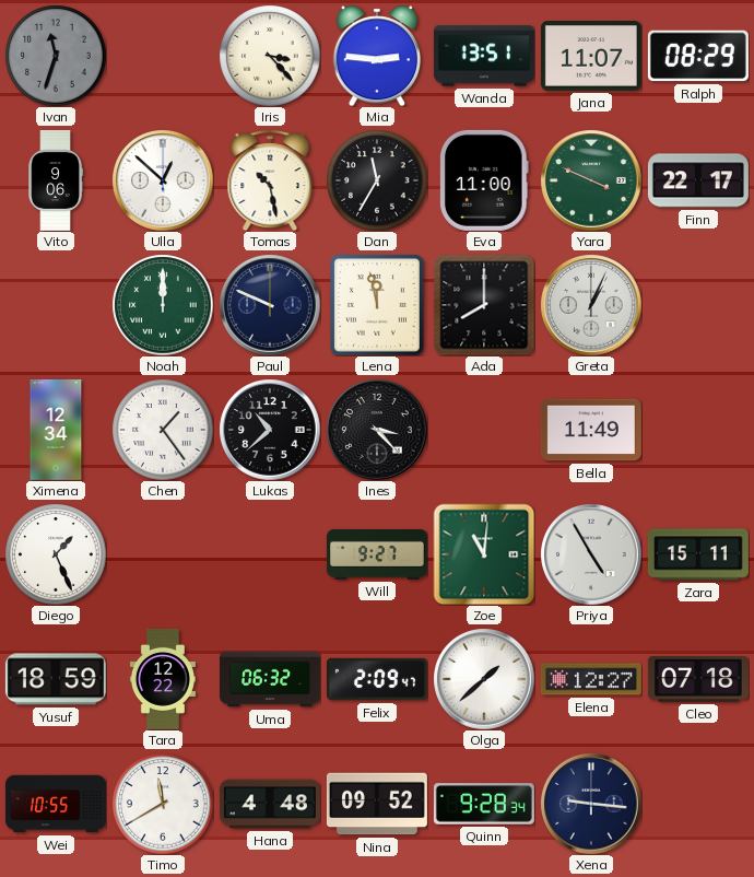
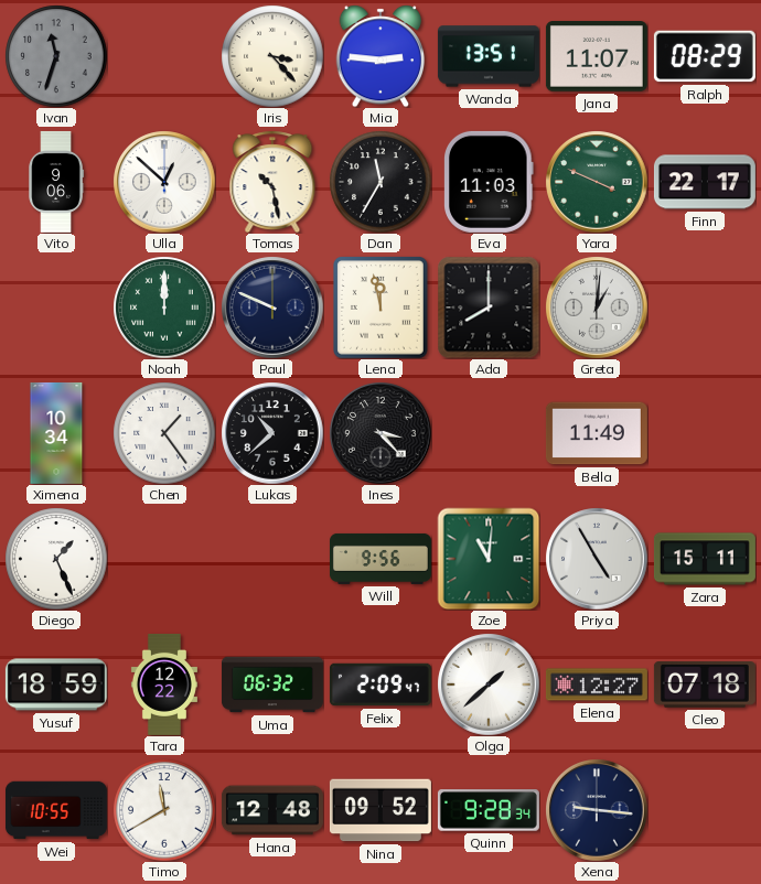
Eva: 11:00 -> 11:03
Greta: 1:04 -> 1:01
Ximena: 12:34 -> 10:34
Will: 9:27 -> 9:56
Hana: 4:48 -> 12:48
